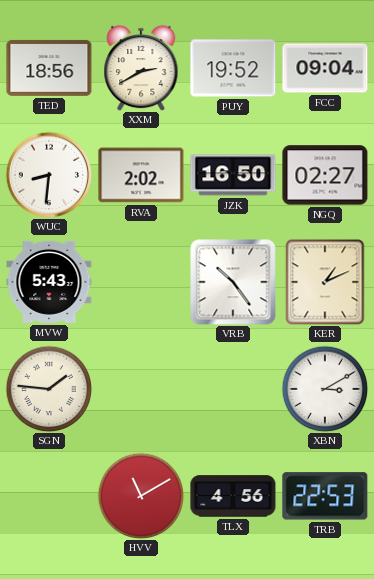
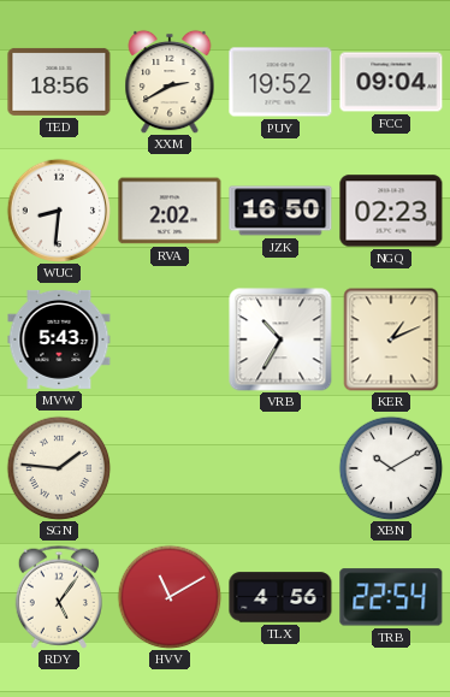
NGQ: 02:27 -> 02:23
VRB: 10:24 -> 10:35
XBN: 3:10 -> 10:10
RDY: none -> 5:06
TRB: 22:53 -> 22:54
